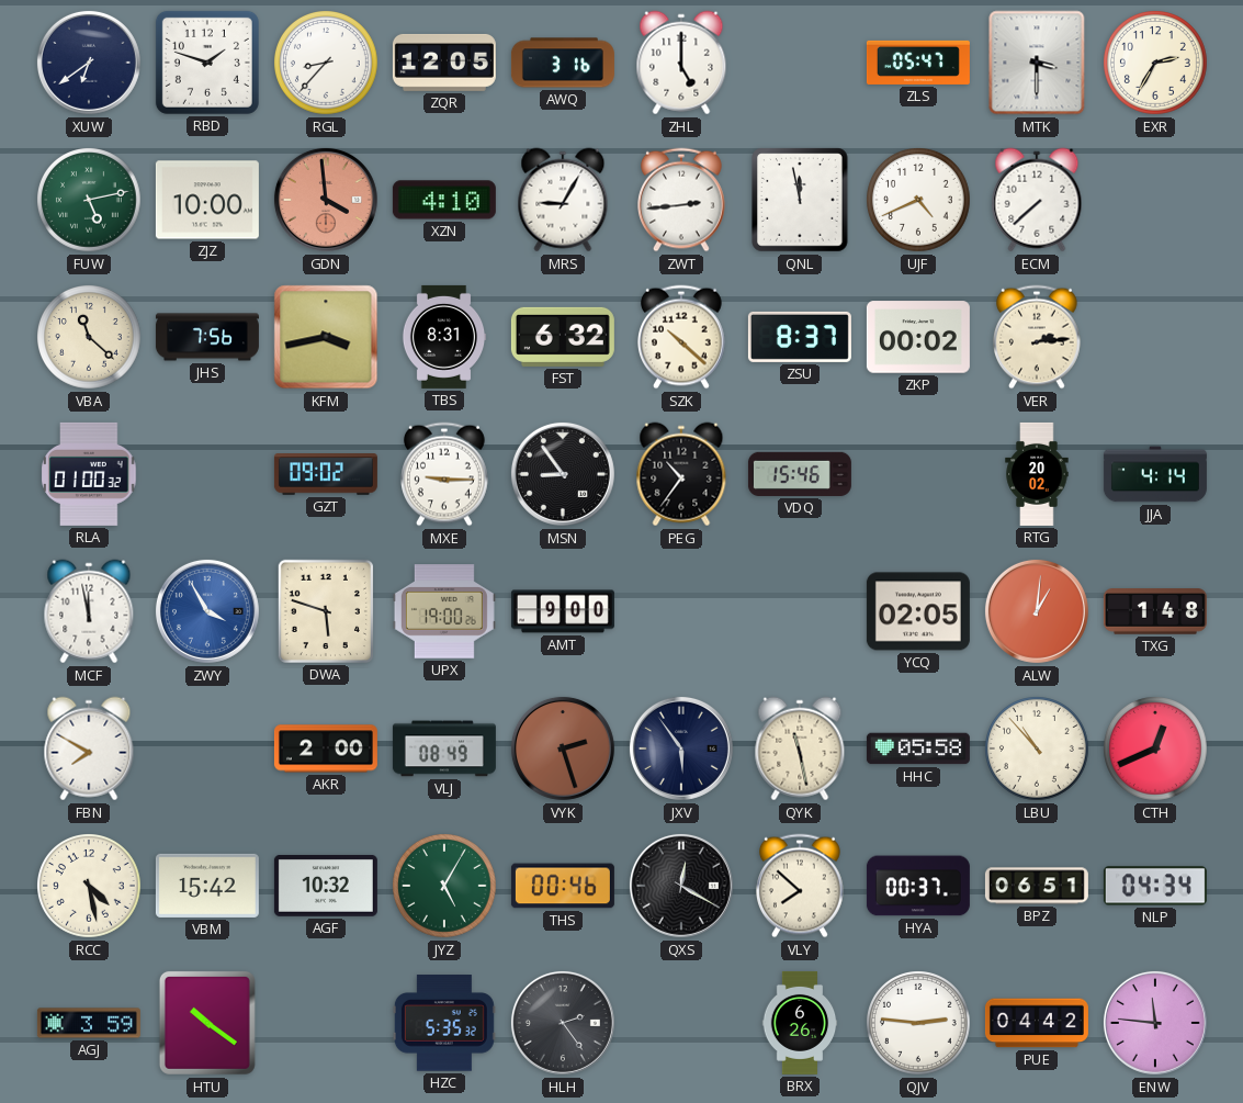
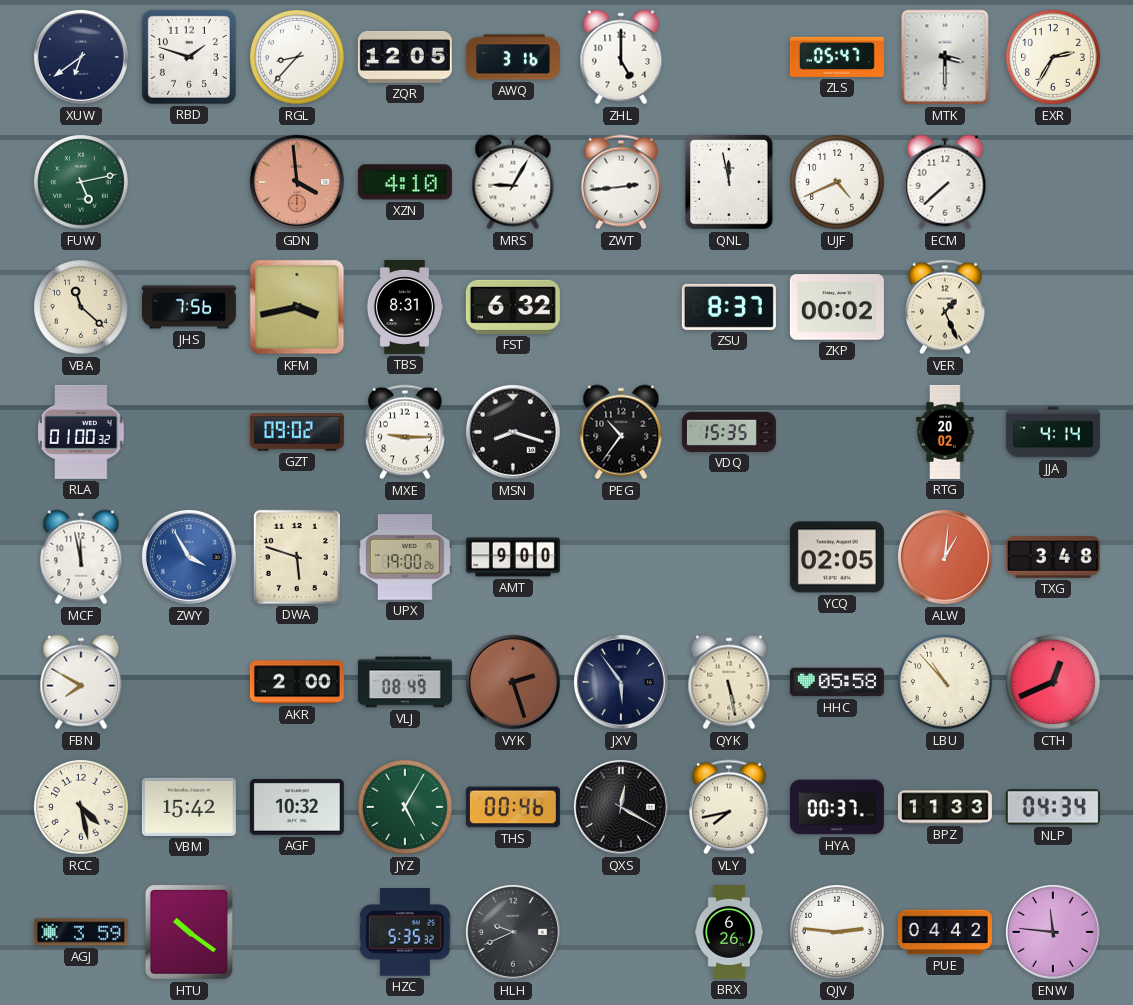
ZJZ: 10:00 -> none
SZK: 10:22 -> none
VER: 2:14 -> 1:26
MSN: 8:54 -> 8:18
VDQ: 15:46 -> 15:35
TXG: 1:48 -> 3:48
QYK: 11:28 -> 5:28
VLY: 7:52 -> 7:43
BPZ: 06:51 -> 11:33
HLH: 2:24 -> 9:41
